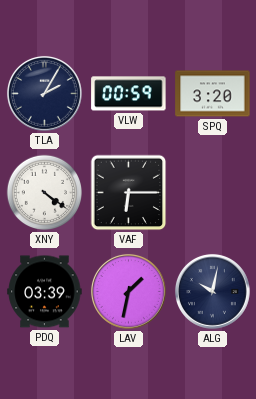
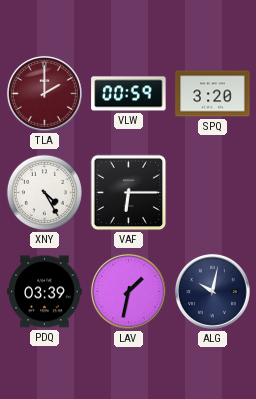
TLA: 2:05 -> 2:00
TLA dial: navy -> burgundy
XNY: 4:21 -> 4:25
